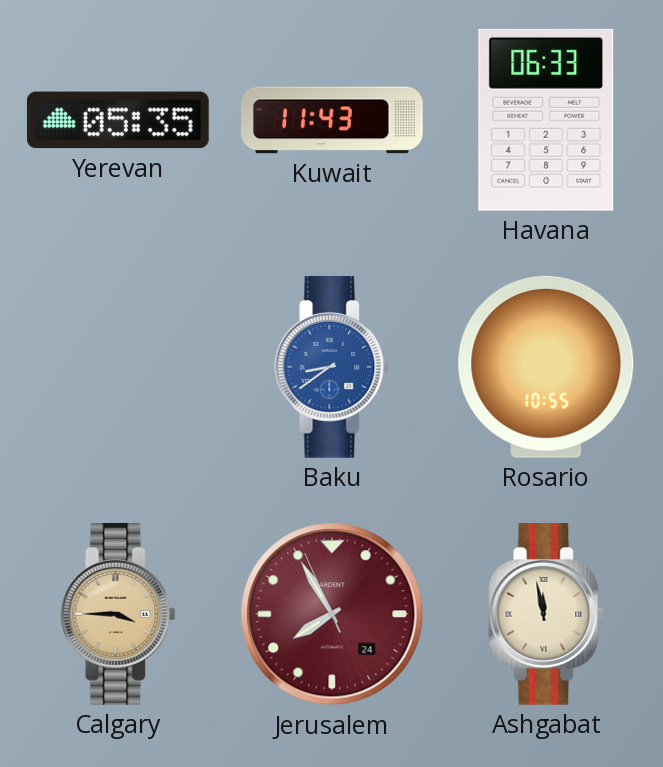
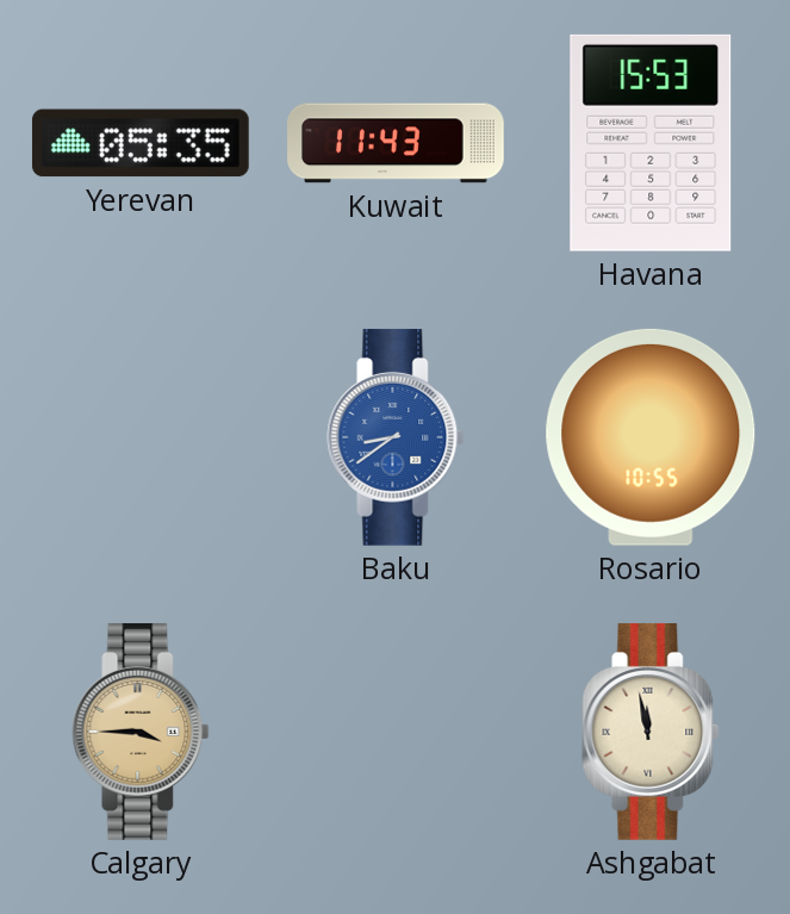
Havana: 06:33 -> 15:53
Jerusalem: 7:54 -> none
